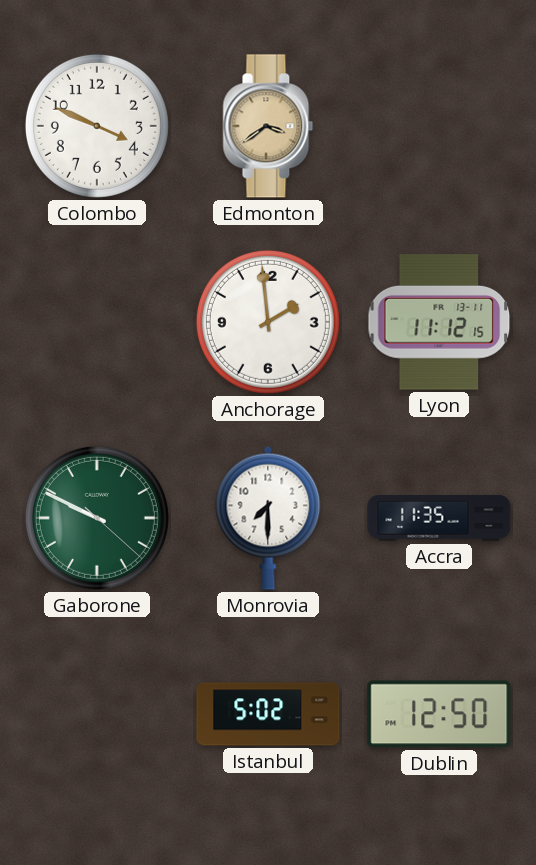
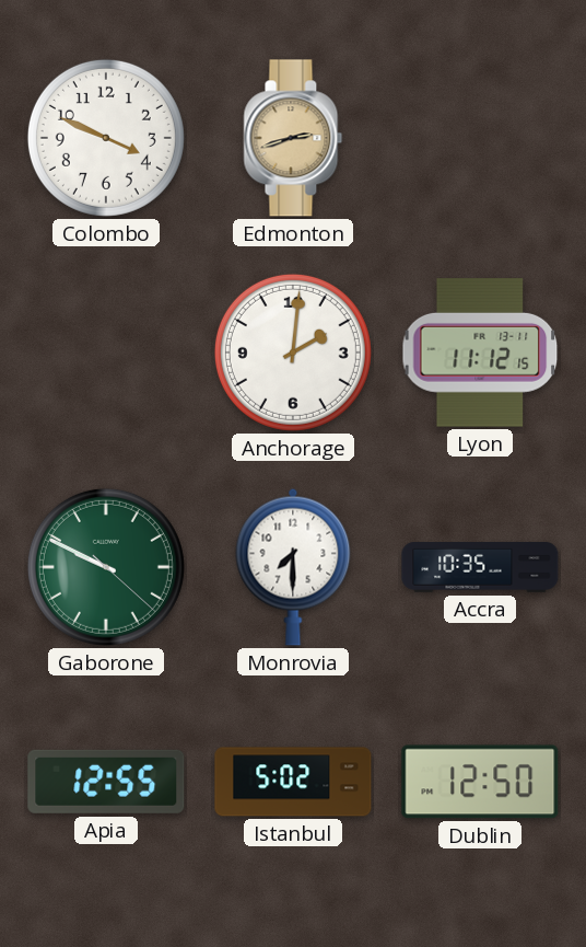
Edmonton: 3:39 -> 2:42
Anchorage: 1:59 -> 2:01
Accra: 11:35 -> 10:35
Apia: none -> 12:55
